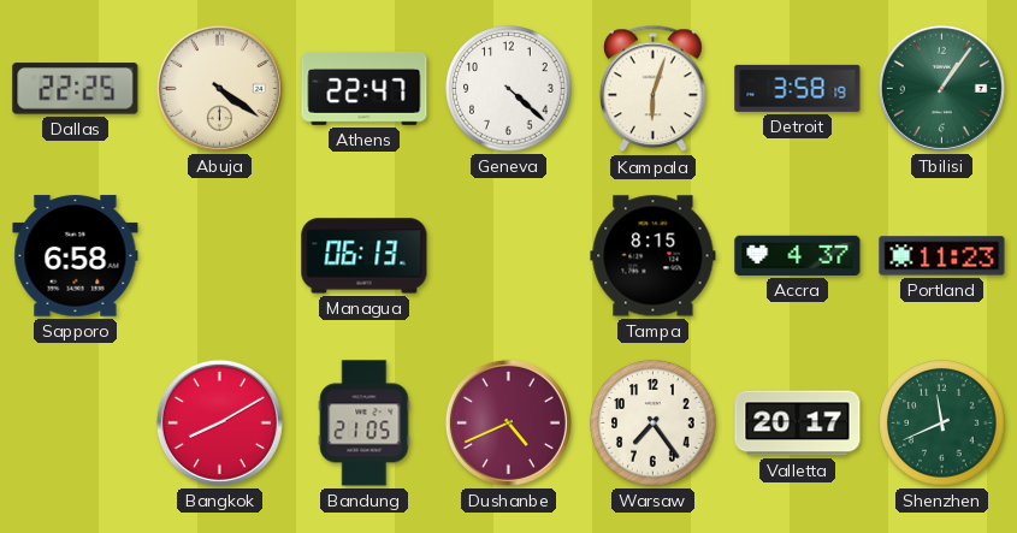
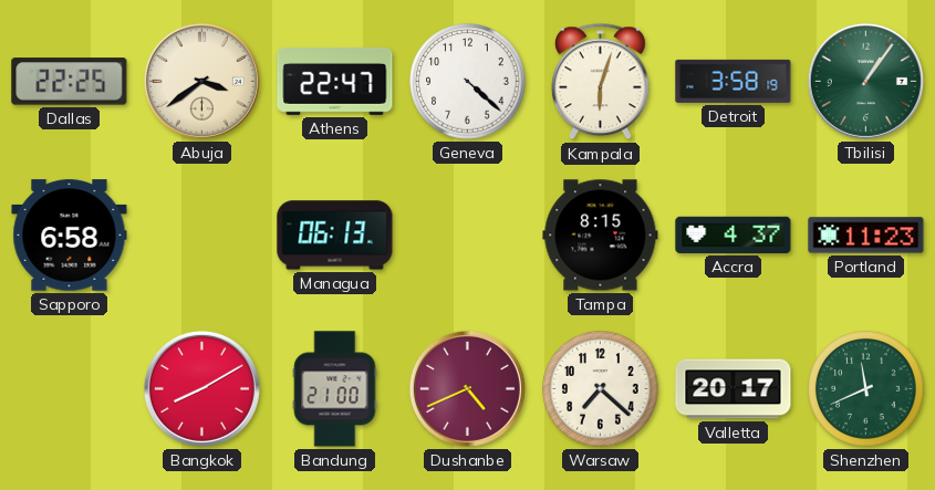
Abuja: 4:21 -> 3:39
Bandung: 21:05 -> 21:00
Warsaw: 7:24 -> 7:22
